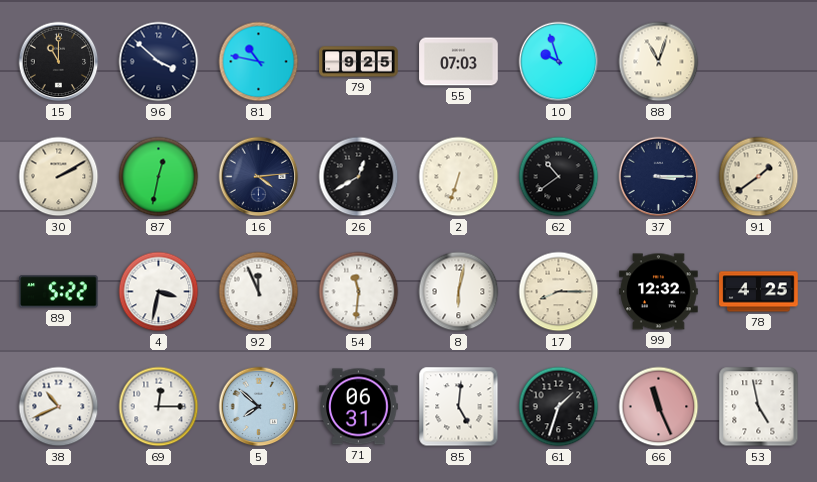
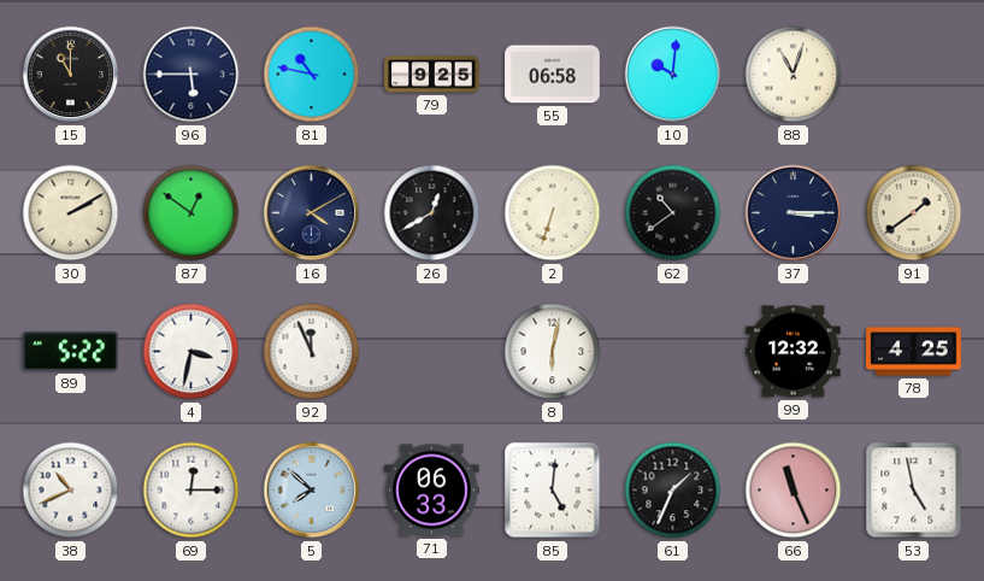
96: 3:52 -> 5:45
55: 07:03 -> 06:58
10: 9:57 -> 10:01
87: 12:32 -> 12:51
16: 4:14 -> 4:10
54: 11:31 -> none
17: 8:15 -> none
71: 06:31 -> 06:33
61: 1:33 -> 1:34
